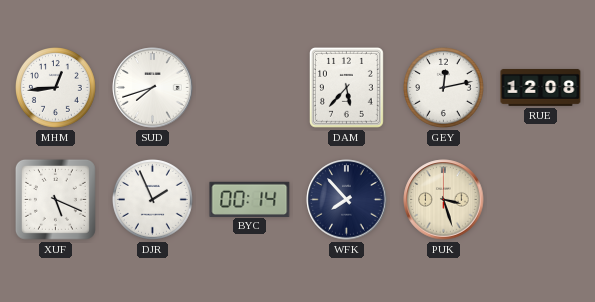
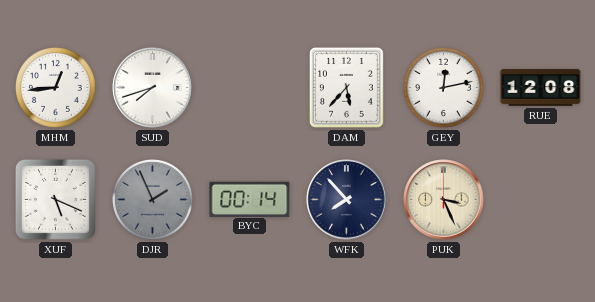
DJR dial: white -> grey
PUK: 3:27 -> 3:26
